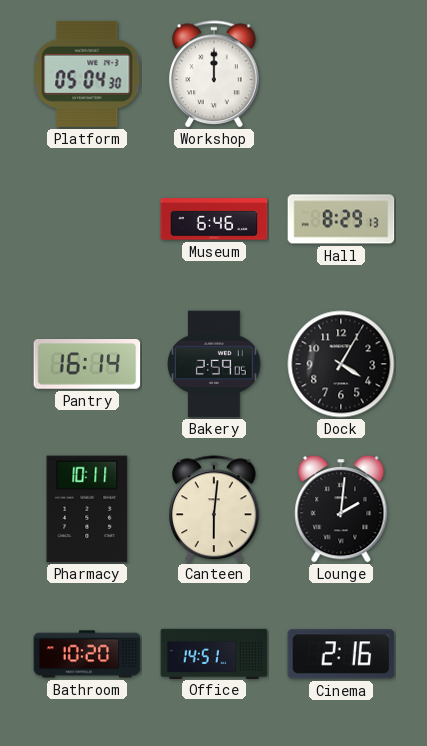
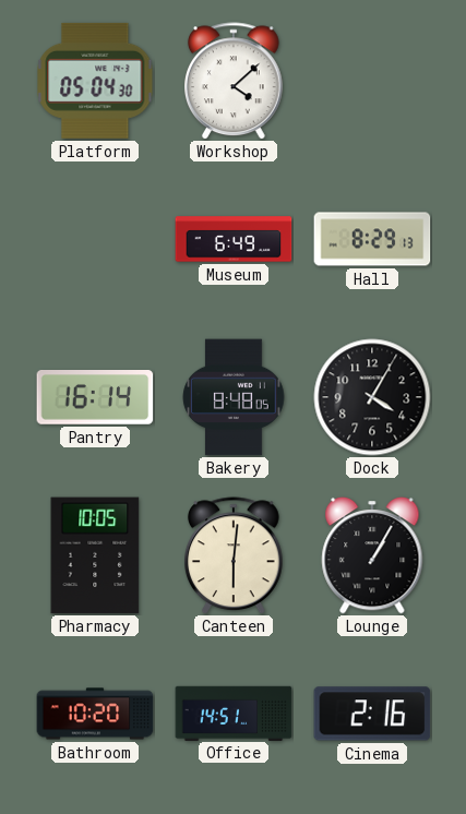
Workshop: 12:00 -> 4:08
Museum: 6:46 -> 6:49
Bakery: 2:59 -> 8:48
Pharmacy: 10:11 -> 10:05
Lounge: 2:01 -> 1:05
